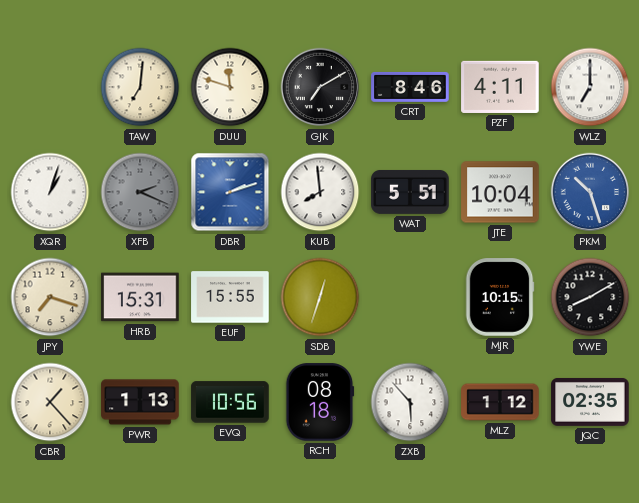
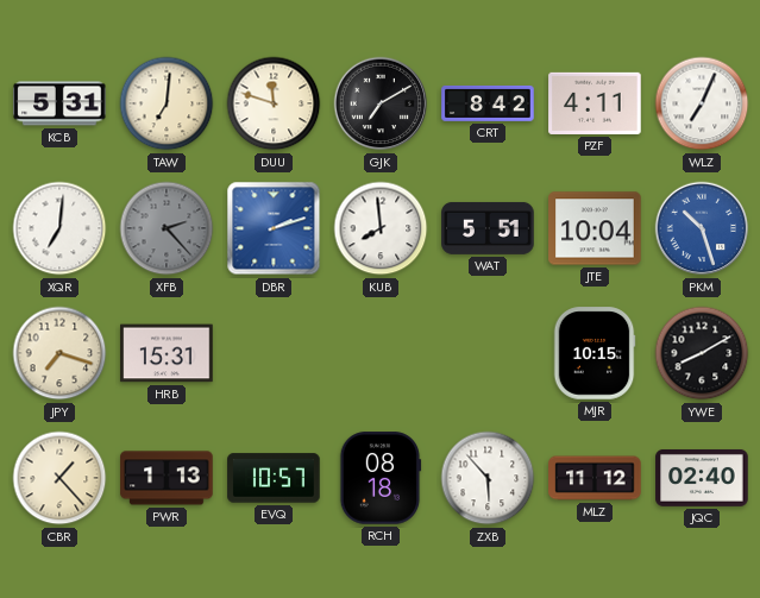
KCB: none -> 5:31
CRT: 8:46 -> 8:42
WLZ: 7:00 -> 7:04
XQR: 1:03 -> 7:01
XFB: 2:19 -> 2:23
EUF: 15:55 -> none
SDB: 12:33 -> none
EVQ: 10:56 -> 10:57
MLZ: 1:12 -> 11:12
JQC: 02:35 -> 02:40
